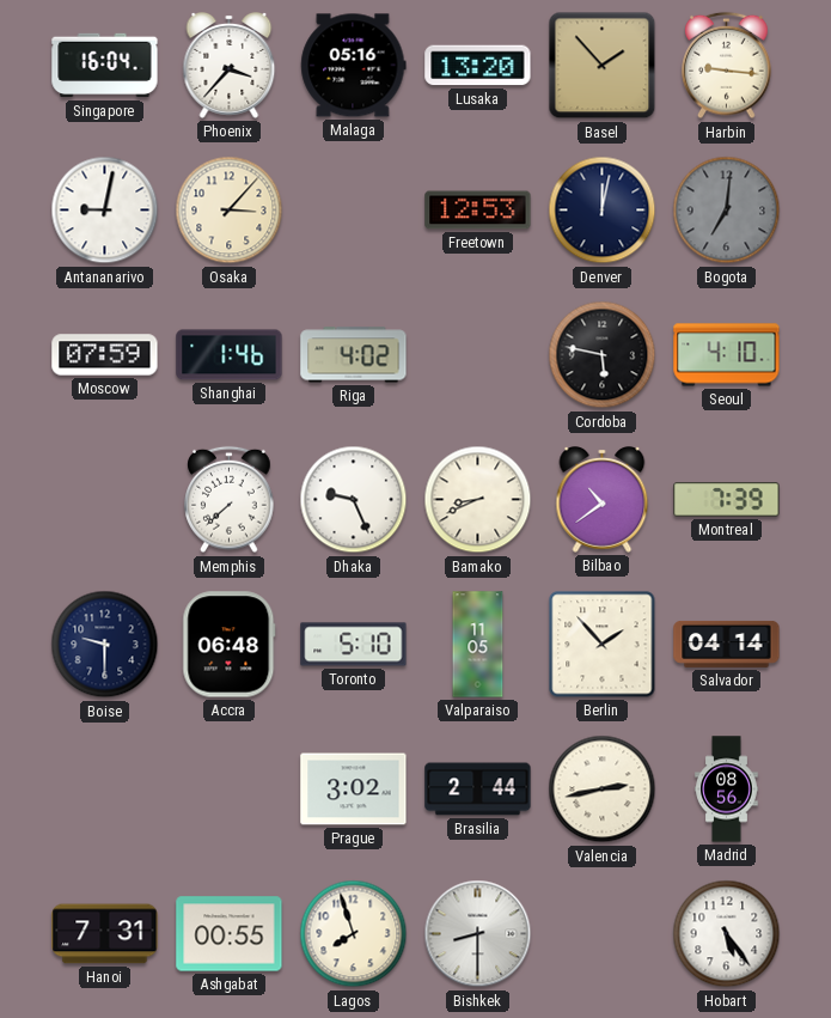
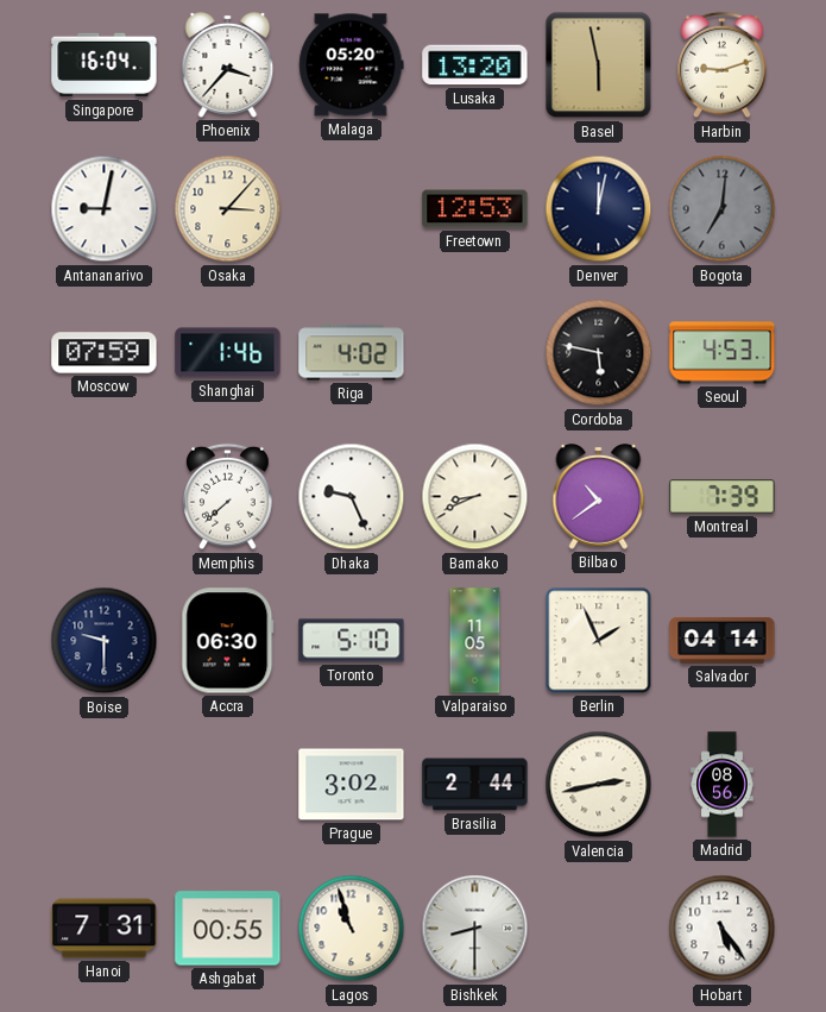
Malaga: 05:16 -> 05:20
Basel: 1:53 -> 5:58
Harbin: 9:16 -> 9:12
Seoul: 4:10 -> 4:53
Accra: 06:48 -> 06:30
Berlin: 1:53 -> 1:56
Lagos: 7:57 -> 10:57
